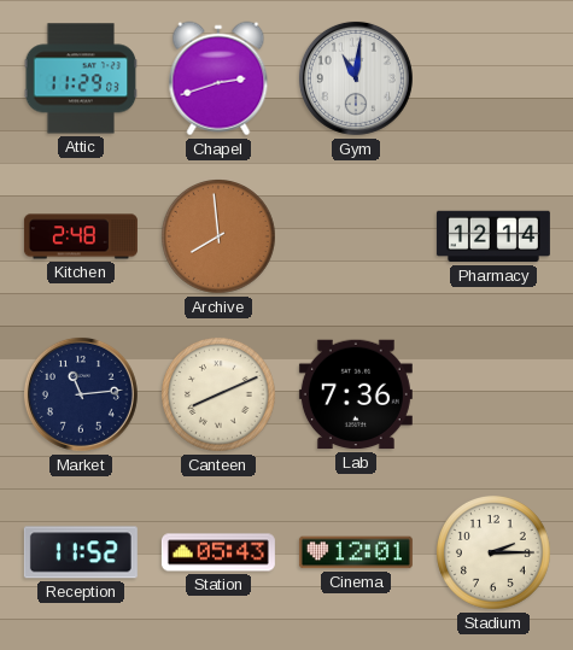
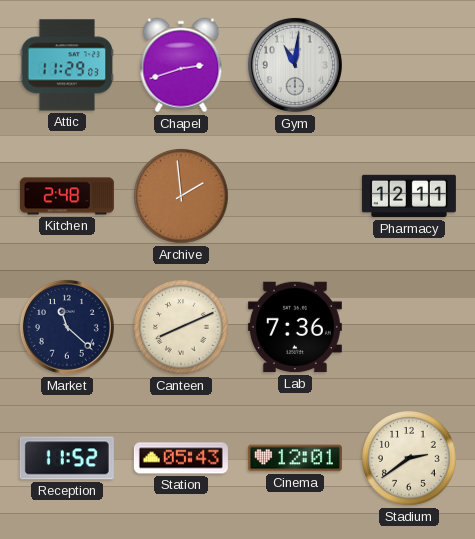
Archive: 7:59 -> 1:59
Pharmacy: 12:14 -> 12:11
Market: 11:14 -> 11:22
Stadium: 2:15 -> 2:39
